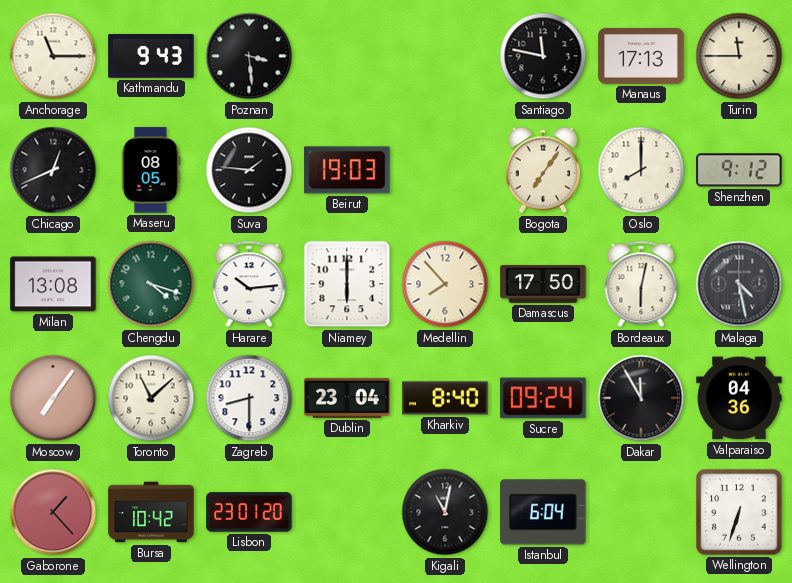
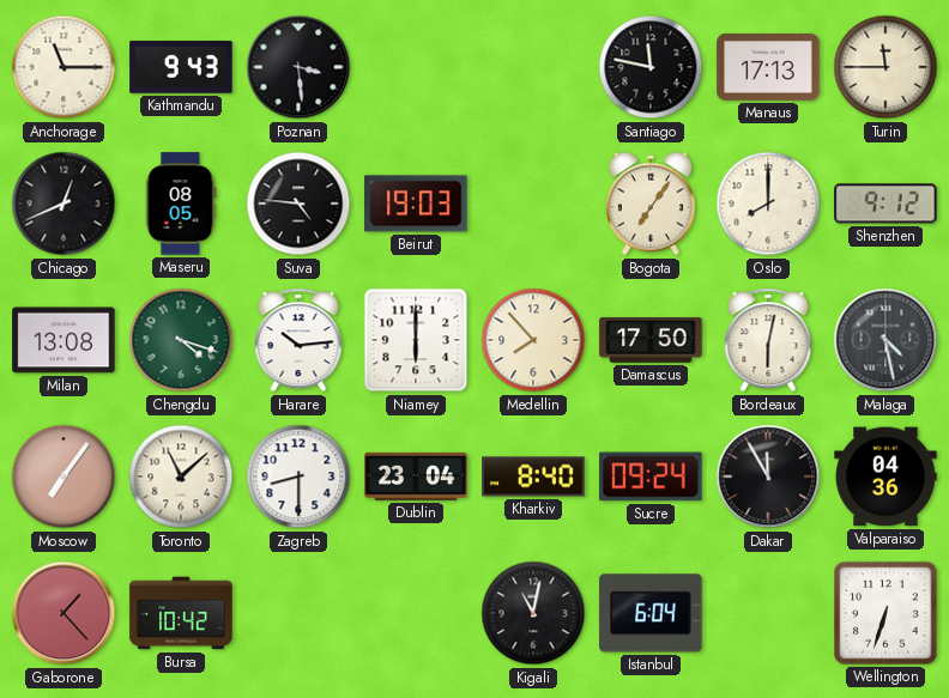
Suva: 1:46 -> 4:46
Lisbon: 23:01 -> none
